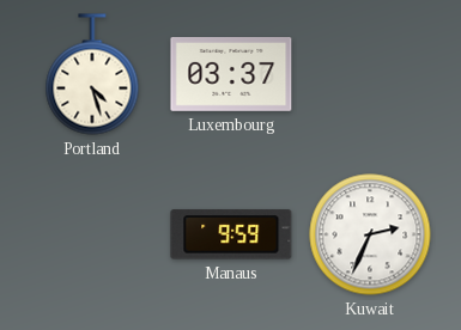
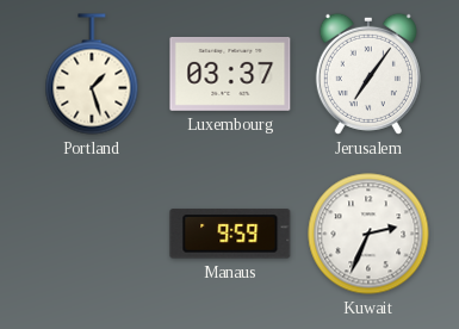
Portland: 4:27 -> 1:27
Jerusalem: none -> 7:06
